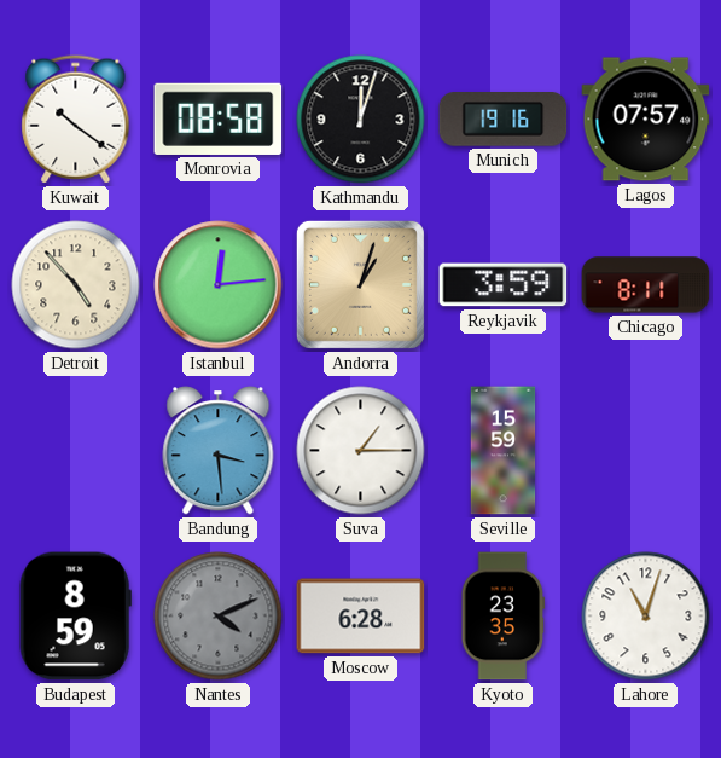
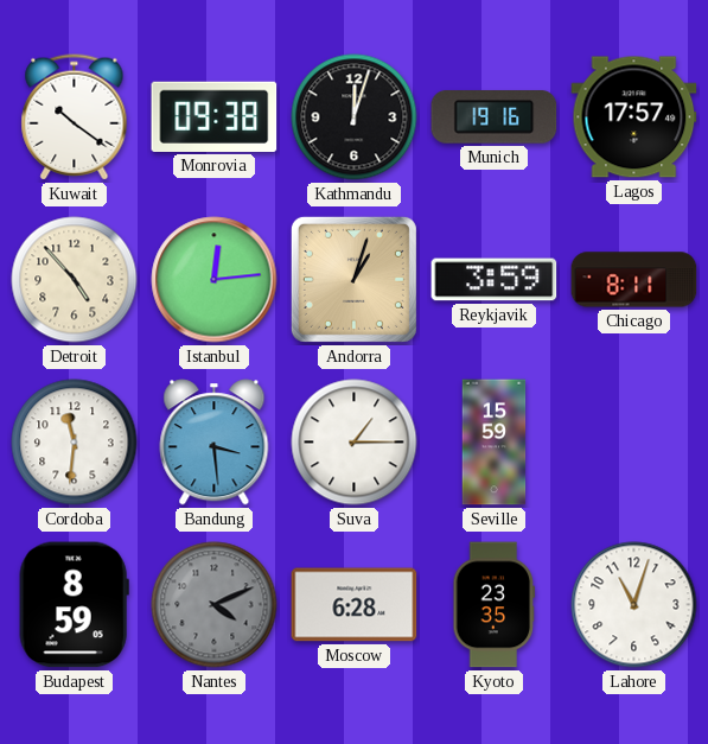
Monrovia: 08:58 -> 09:38
Lagos: 07:57 -> 17:57
Cordoba: none -> 11:31
